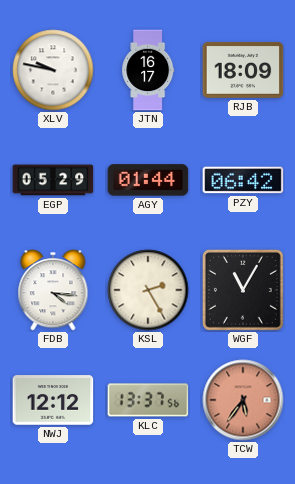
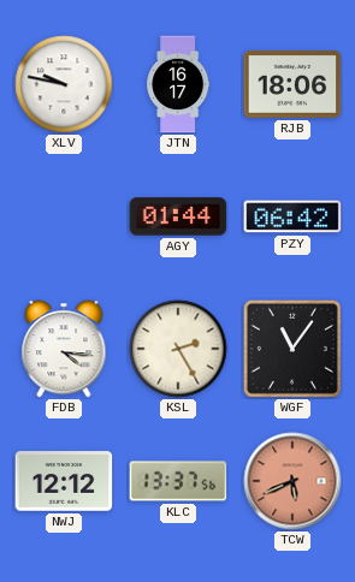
RJB: 18:09 -> 18:06
EGP: 05:29 -> none
WGF: 11:05 -> 11:06
TCW: 5:36 -> 5:41
